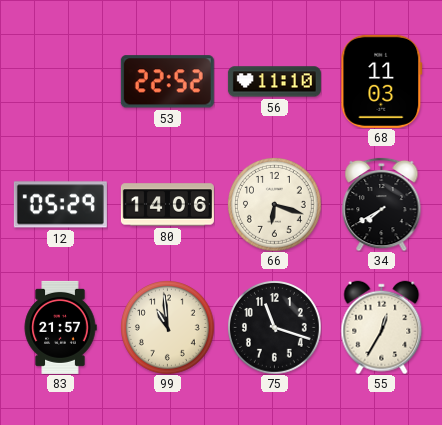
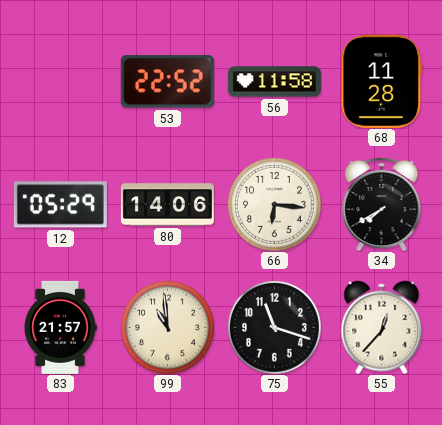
56: 11:10 -> 11:58
68: 11:03 -> 11:28
66: 6:18 -> 6:16
55: 12:35 -> 12:37
